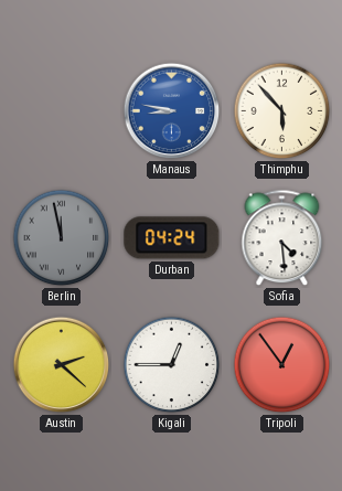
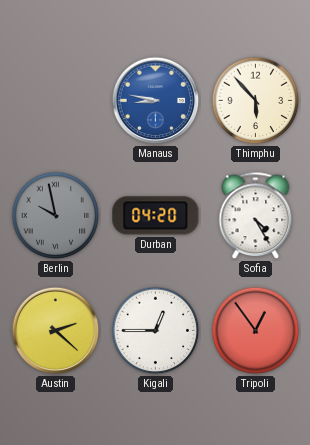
Berlin: 11:58 -> 9:58
Durban: 04:24 -> 04:20
Sofia: 4:29 -> 4:25
